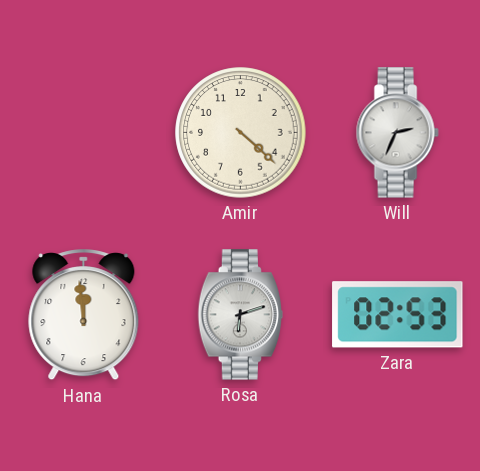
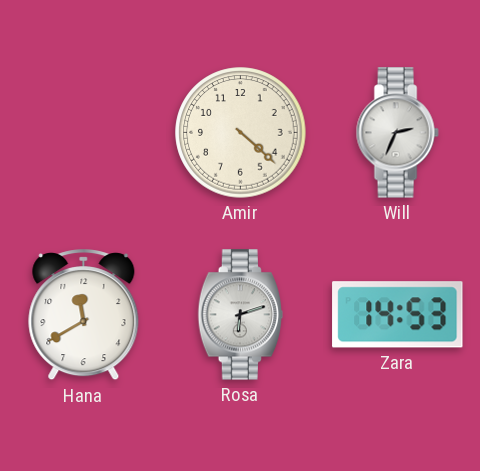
Hana: 11:59 -> 11:40
Zara: 02:53 -> 14:53
